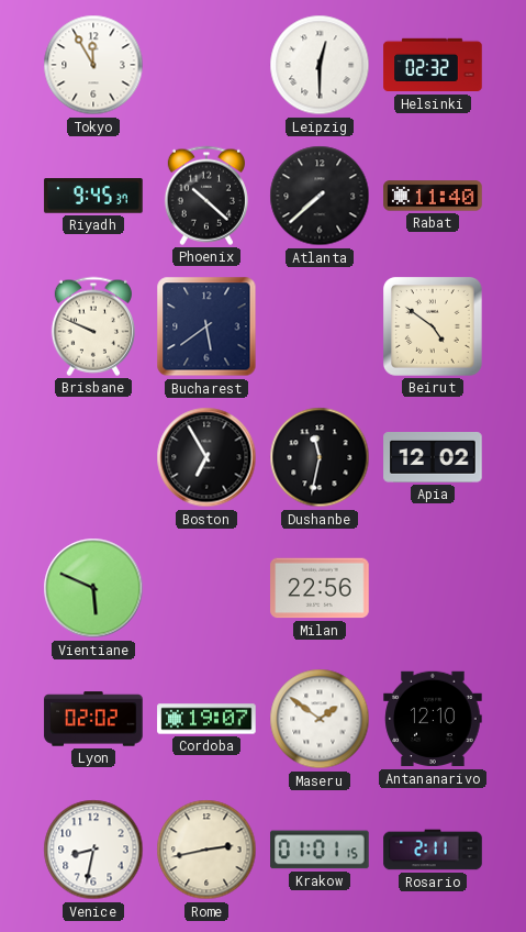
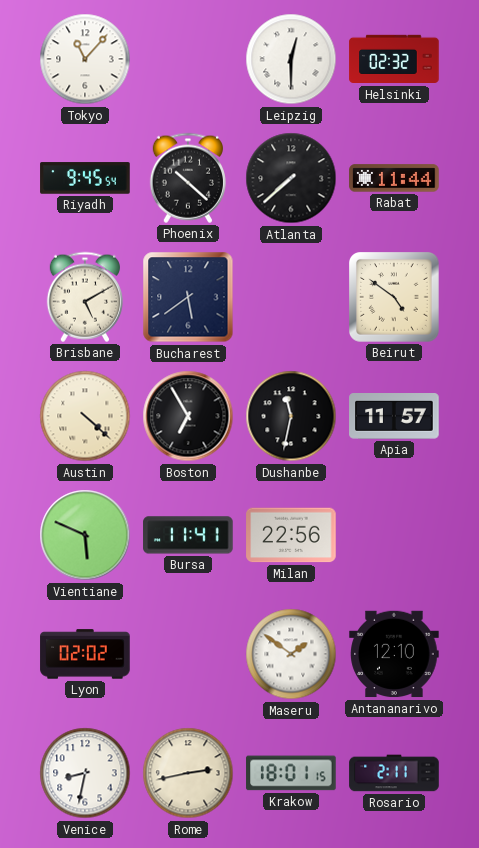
Tokyo: 11:55 -> 11:07
Riyadh: 9:45:37 -> 9:45:54
Rabat: 11:40 -> 11:44
Brisbane: 9:49 -> 5:10
Austin: none -> 4:22
Apia: 12:02 -> 11:57
Bursa: none -> 11:41
Cordoba: 19:07 -> none
Krakow: 01:01 -> 18:01
